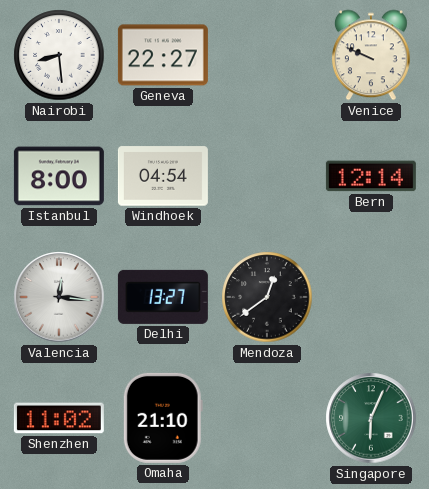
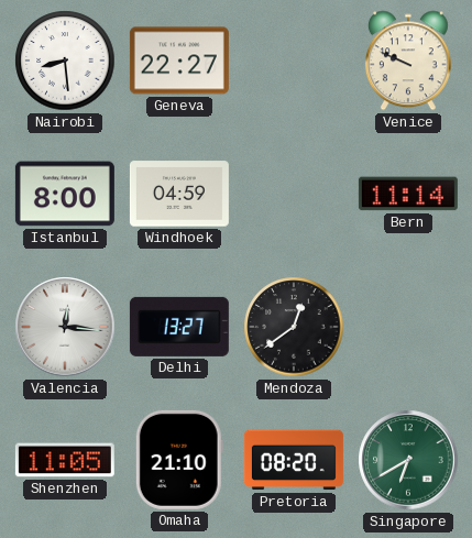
Windhoek: 04:54 -> 04:59
Bern: 12:14 -> 11:14
Shenzhen: 11:02 -> 11:05
Pretoria: none -> 08:20
Singapore: 6:04 -> 6:40
